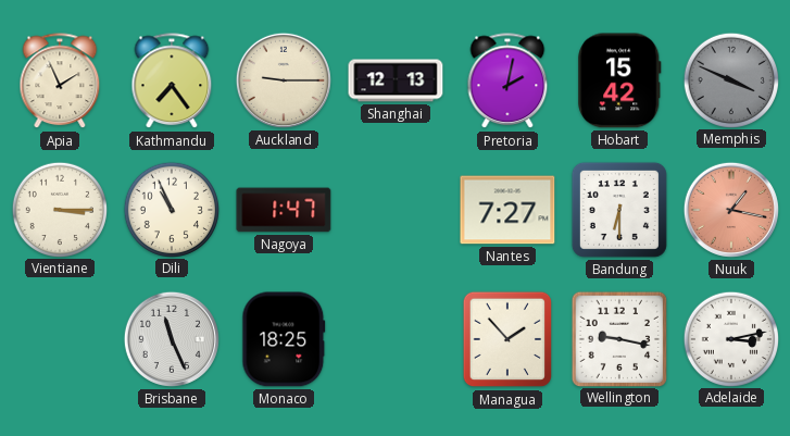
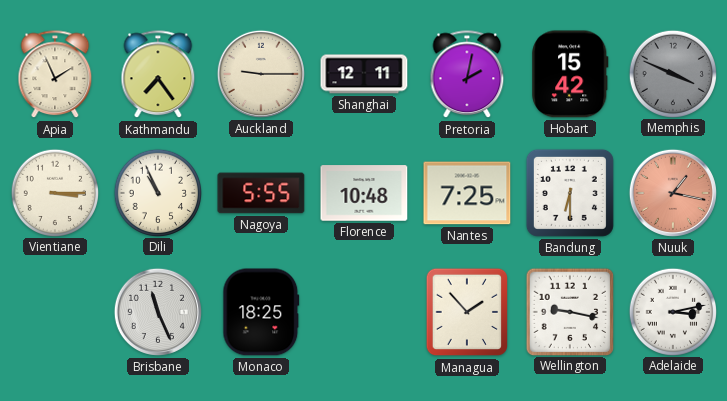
Shanghai: 12:13 -> 12:11
Nagoya: 1:47 -> 5:55
Florence: none -> 10:48
Nantes: 7:27 -> 7:25
